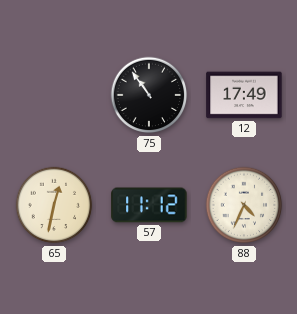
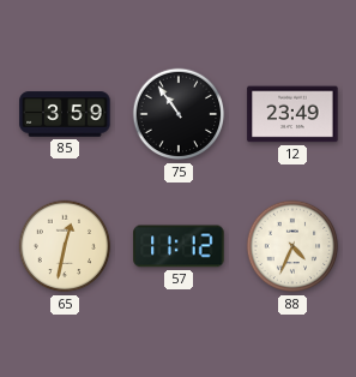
85: none -> 3:59
12: 17:49 -> 23:49
